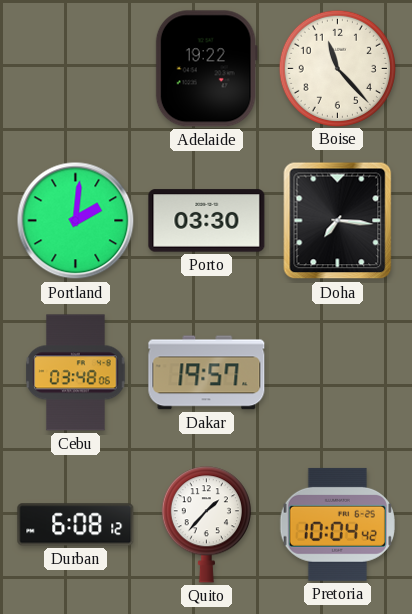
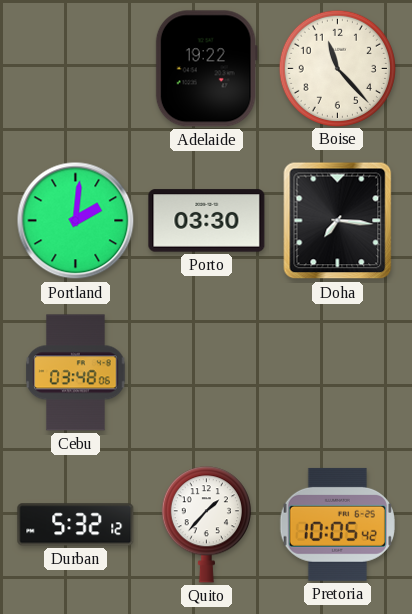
Dakar: 19:57 -> none
Durban: 6:08 -> 5:32
Pretoria: 10:04 -> 10:05
